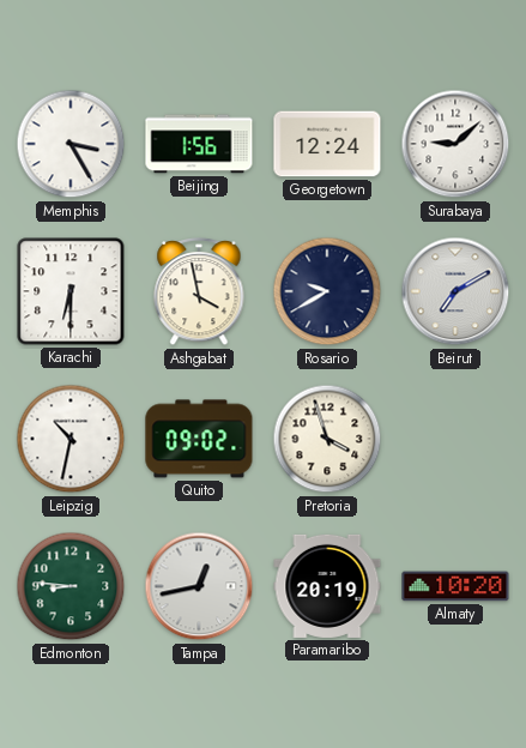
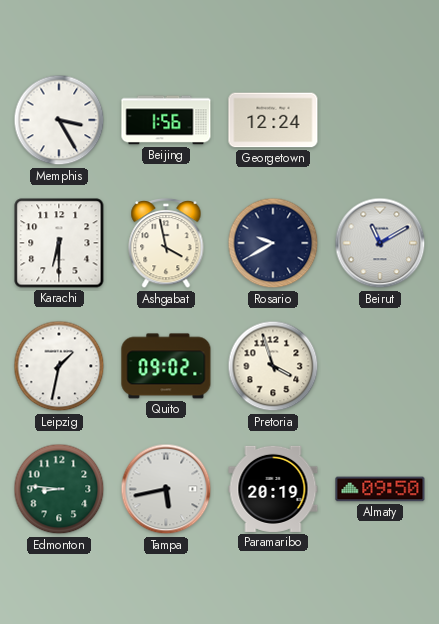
Surabaya: 9:08 -> none
Beirut: 7:10 -> 11:10
Leipzig: 10:32 -> 1:32
Tampa: 12:43 -> 5:43
Almaty: 10:20 -> 09:50
